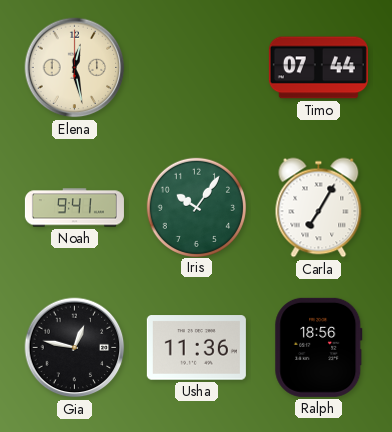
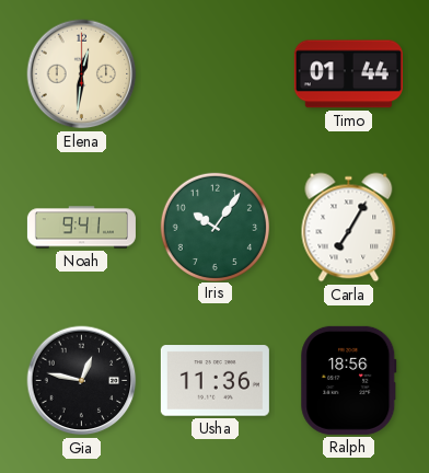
Elena: 12:28 -> 12:31
Timo: 07:44 -> 01:44
